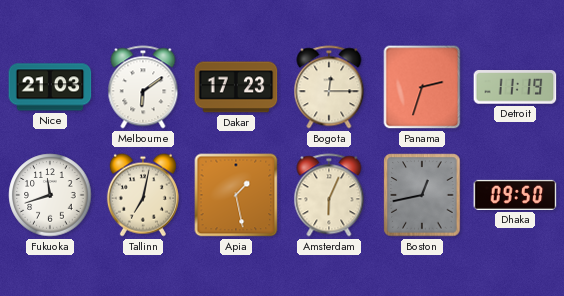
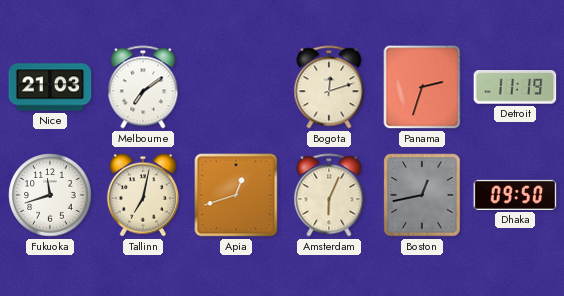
Melbourne: 6:09 -> 7:09
Dakar: 17:23 -> none
Bogota: 12:15 -> 12:12
Apia: 1:28 -> 12:42
